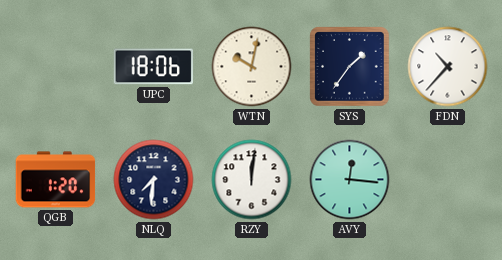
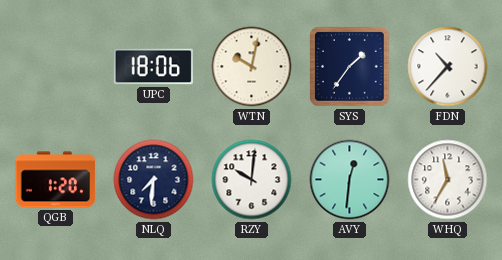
RZY: 12:01 -> 10:01
AVY: 12:16 -> 12:31
WHQ: none -> 11:35
